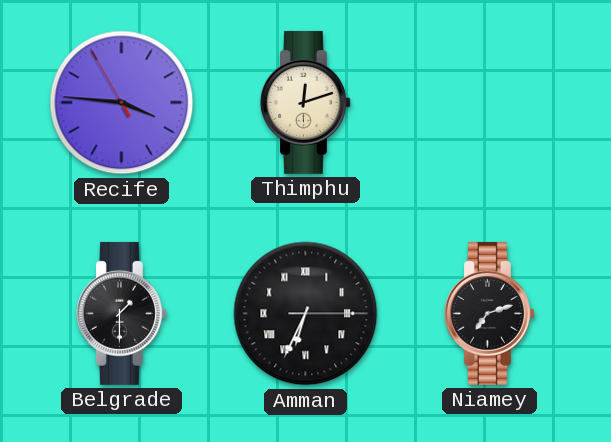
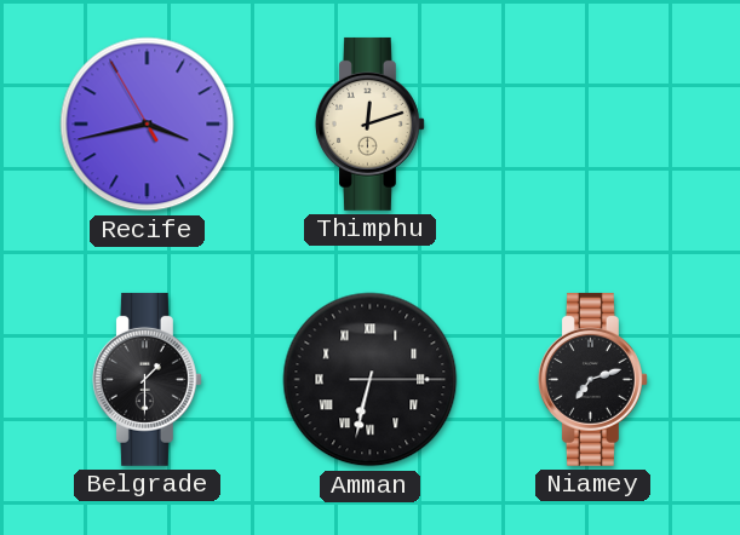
Recife: 3:45 -> 3:42
Amman: 6:34 -> 6:32
